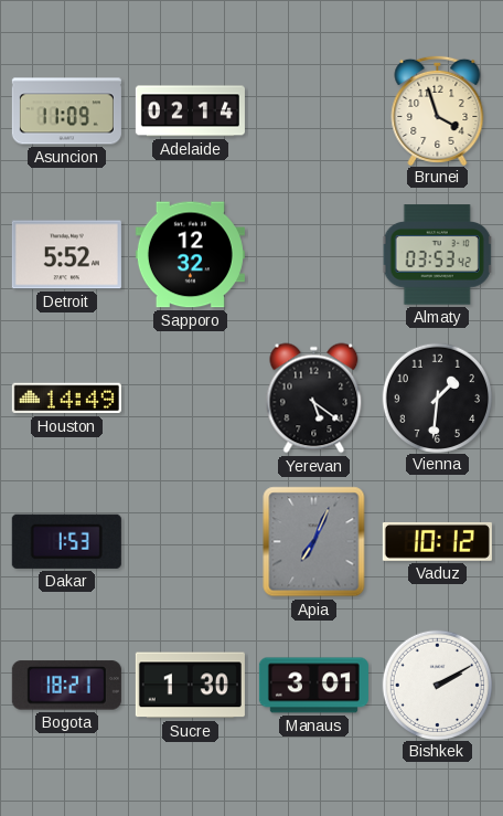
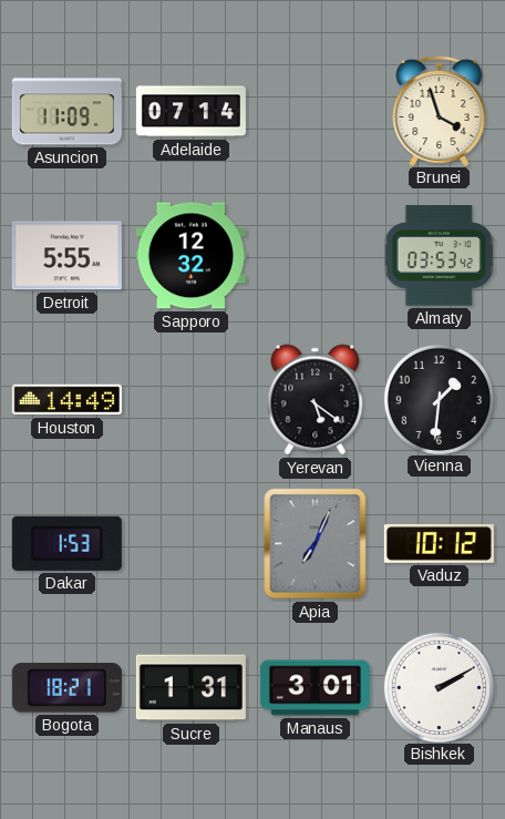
Adelaide: 02:14 -> 07:14
Detroit: 5:52 -> 5:55
Sucre: 1:30 -> 1:31
